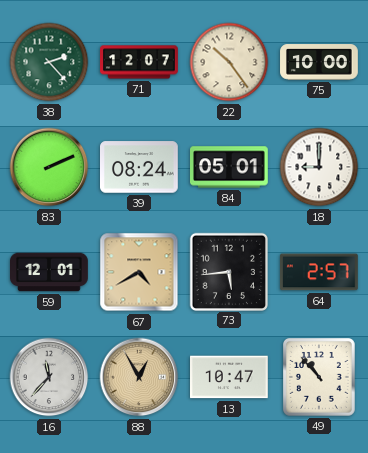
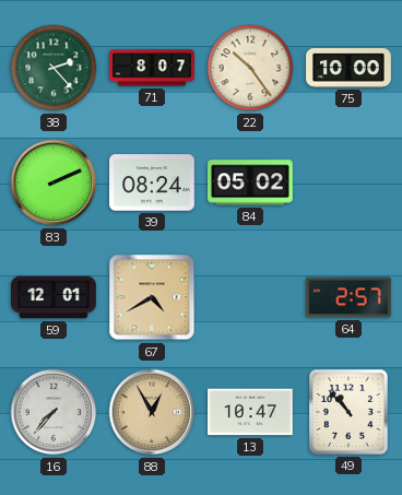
71: 12:07 -> 8:07
84: 05:01 -> 05:02
18: 9:00 -> none
73: 5:44 -> none
16: 11:37 -> 7:37
